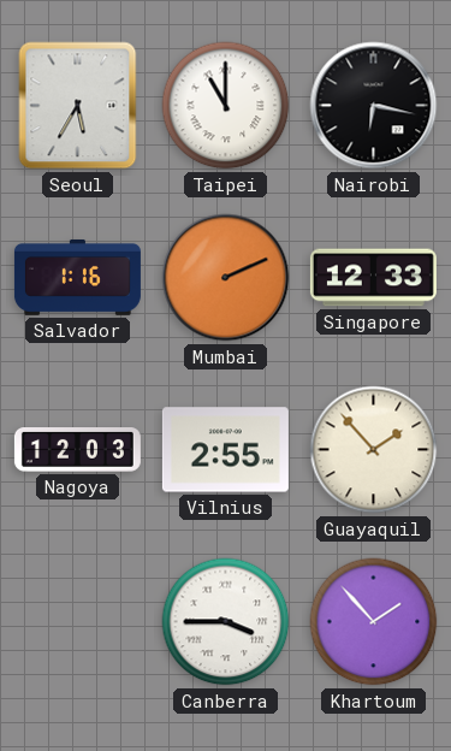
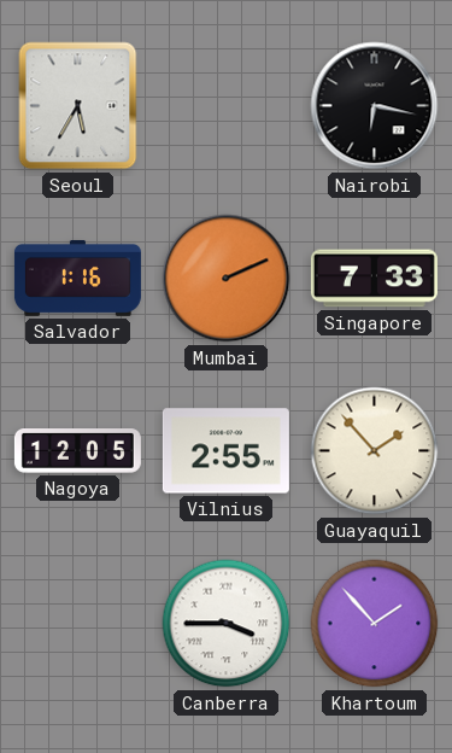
Taipei: 11:00 -> none
Singapore: 12:33 -> 7:33
Nagoya: 12:03 -> 12:05
